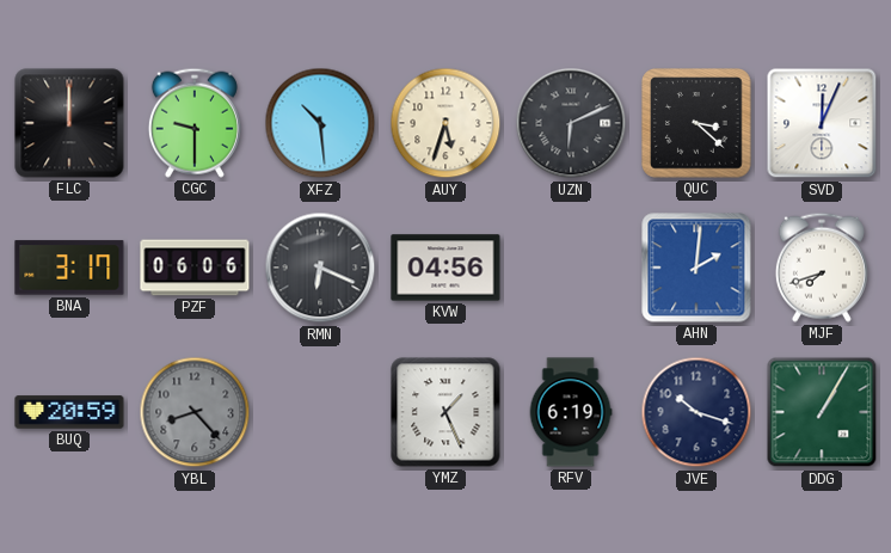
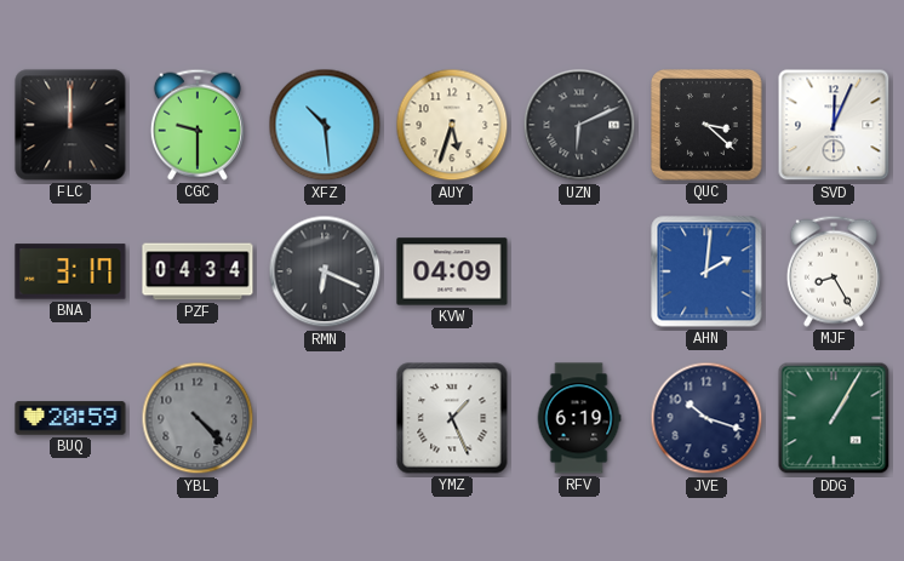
PZF: 06:06 -> 04:34
KVW: 04:56 -> 04:09
MJF: 7:42 -> 8:25
YBL: 8:23 -> 4:23
